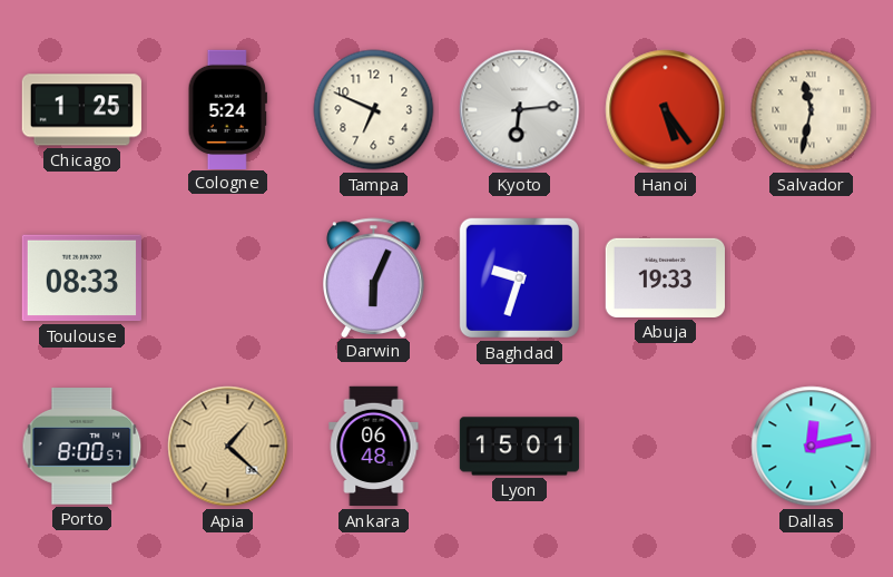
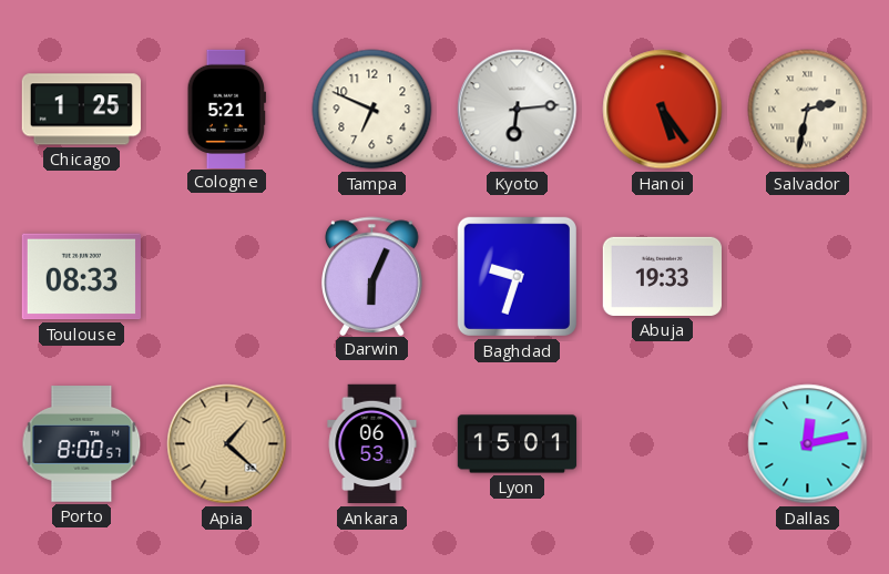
Cologne: 5:24 -> 5:21
Salvador: 11:32 -> 2:32
Ankara: 06:48 -> 06:53
